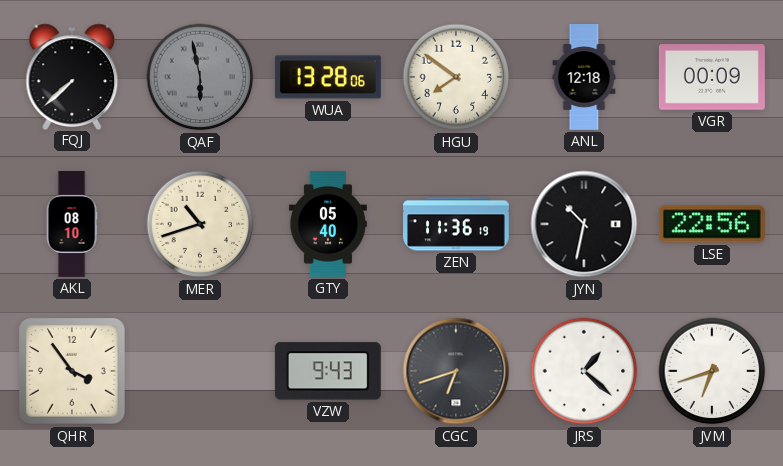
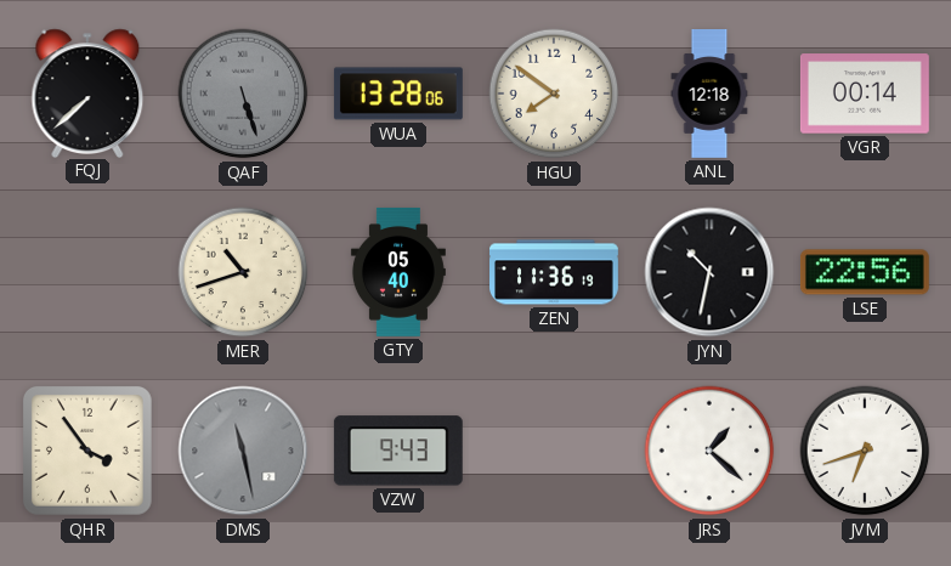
QAF: 5:58 -> 5:27
VGR: 00:09 -> 00:14
AKL: 08:10 -> none
DMS: none -> 11:28
CGC: 6:42 -> none
